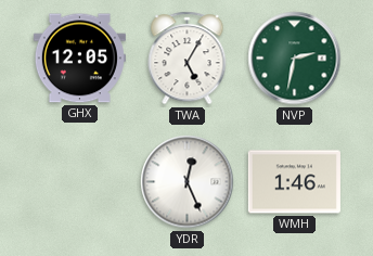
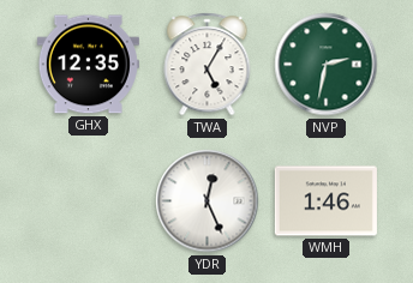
GHX: 12:05 -> 12:35
